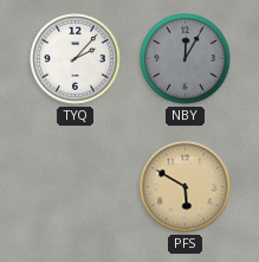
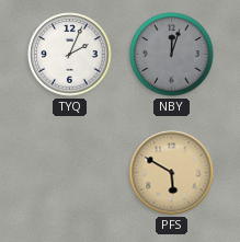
TYQ: 2:07 -> 2:04
NBY: 12:05 -> 12:03
